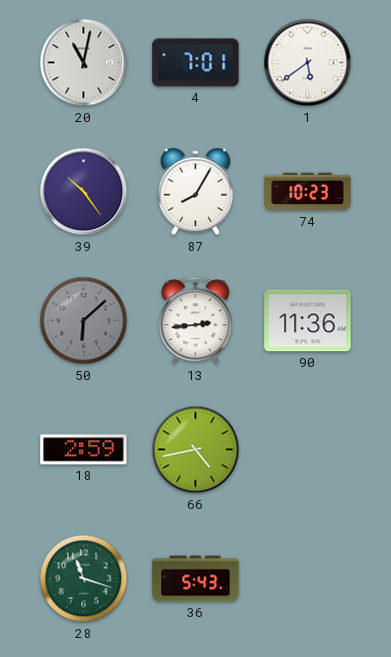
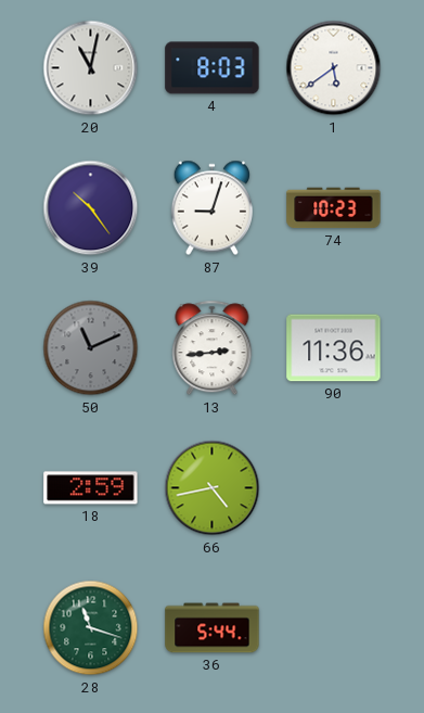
4: 7:01 -> 8:03
87: 8:05 -> 9:03
50: 6:08 -> 11:11
36: 5:43 -> 5:44
